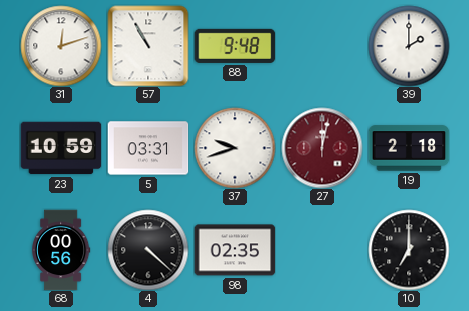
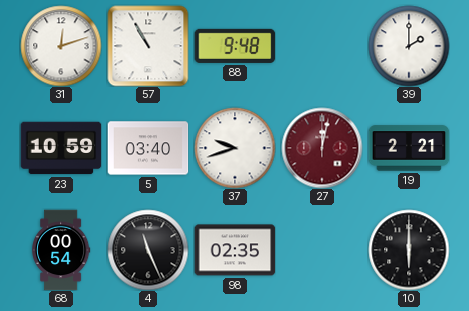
5: 03:31 -> 03:40
19: 2:18 -> 2:21
68: 00:56 -> 00:54
4: 4:22 -> 11:26
10: 7:00 -> 6:00
